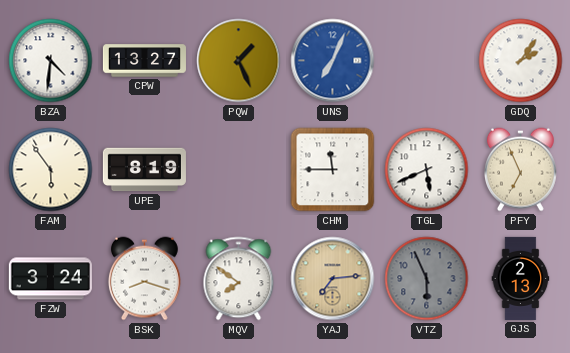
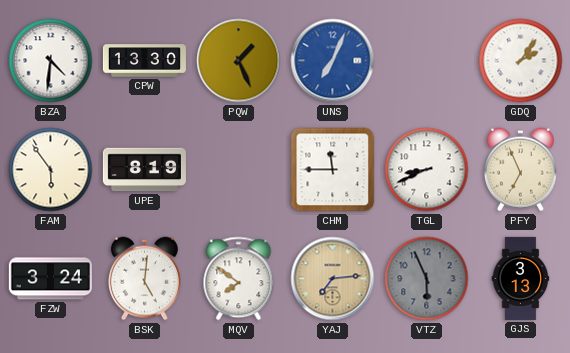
CPW: 13:27 -> 13:30
TGL: 5:41 -> 8:41
BSK: 8:18 -> 5:01
GJS: 2:13 -> 3:13
